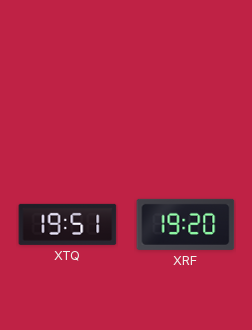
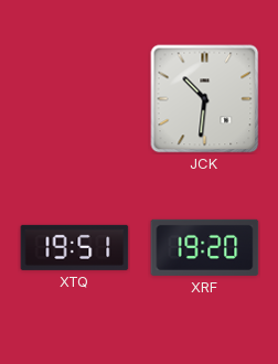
JCK: none -> 10:31
